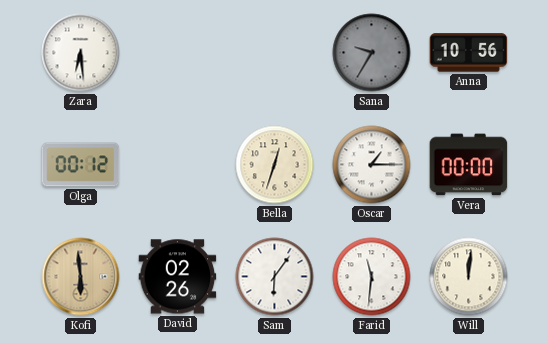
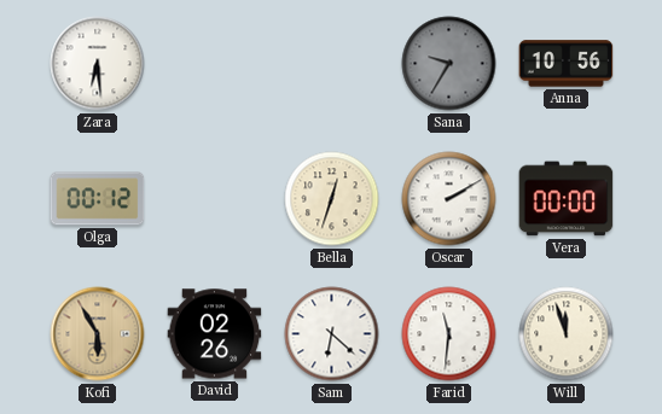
Oscar: 1:15 -> 2:10
Kofi: 5:59 -> 5:55
Sam: 6:06 -> 6:22
Will: 12:01 -> 11:57
